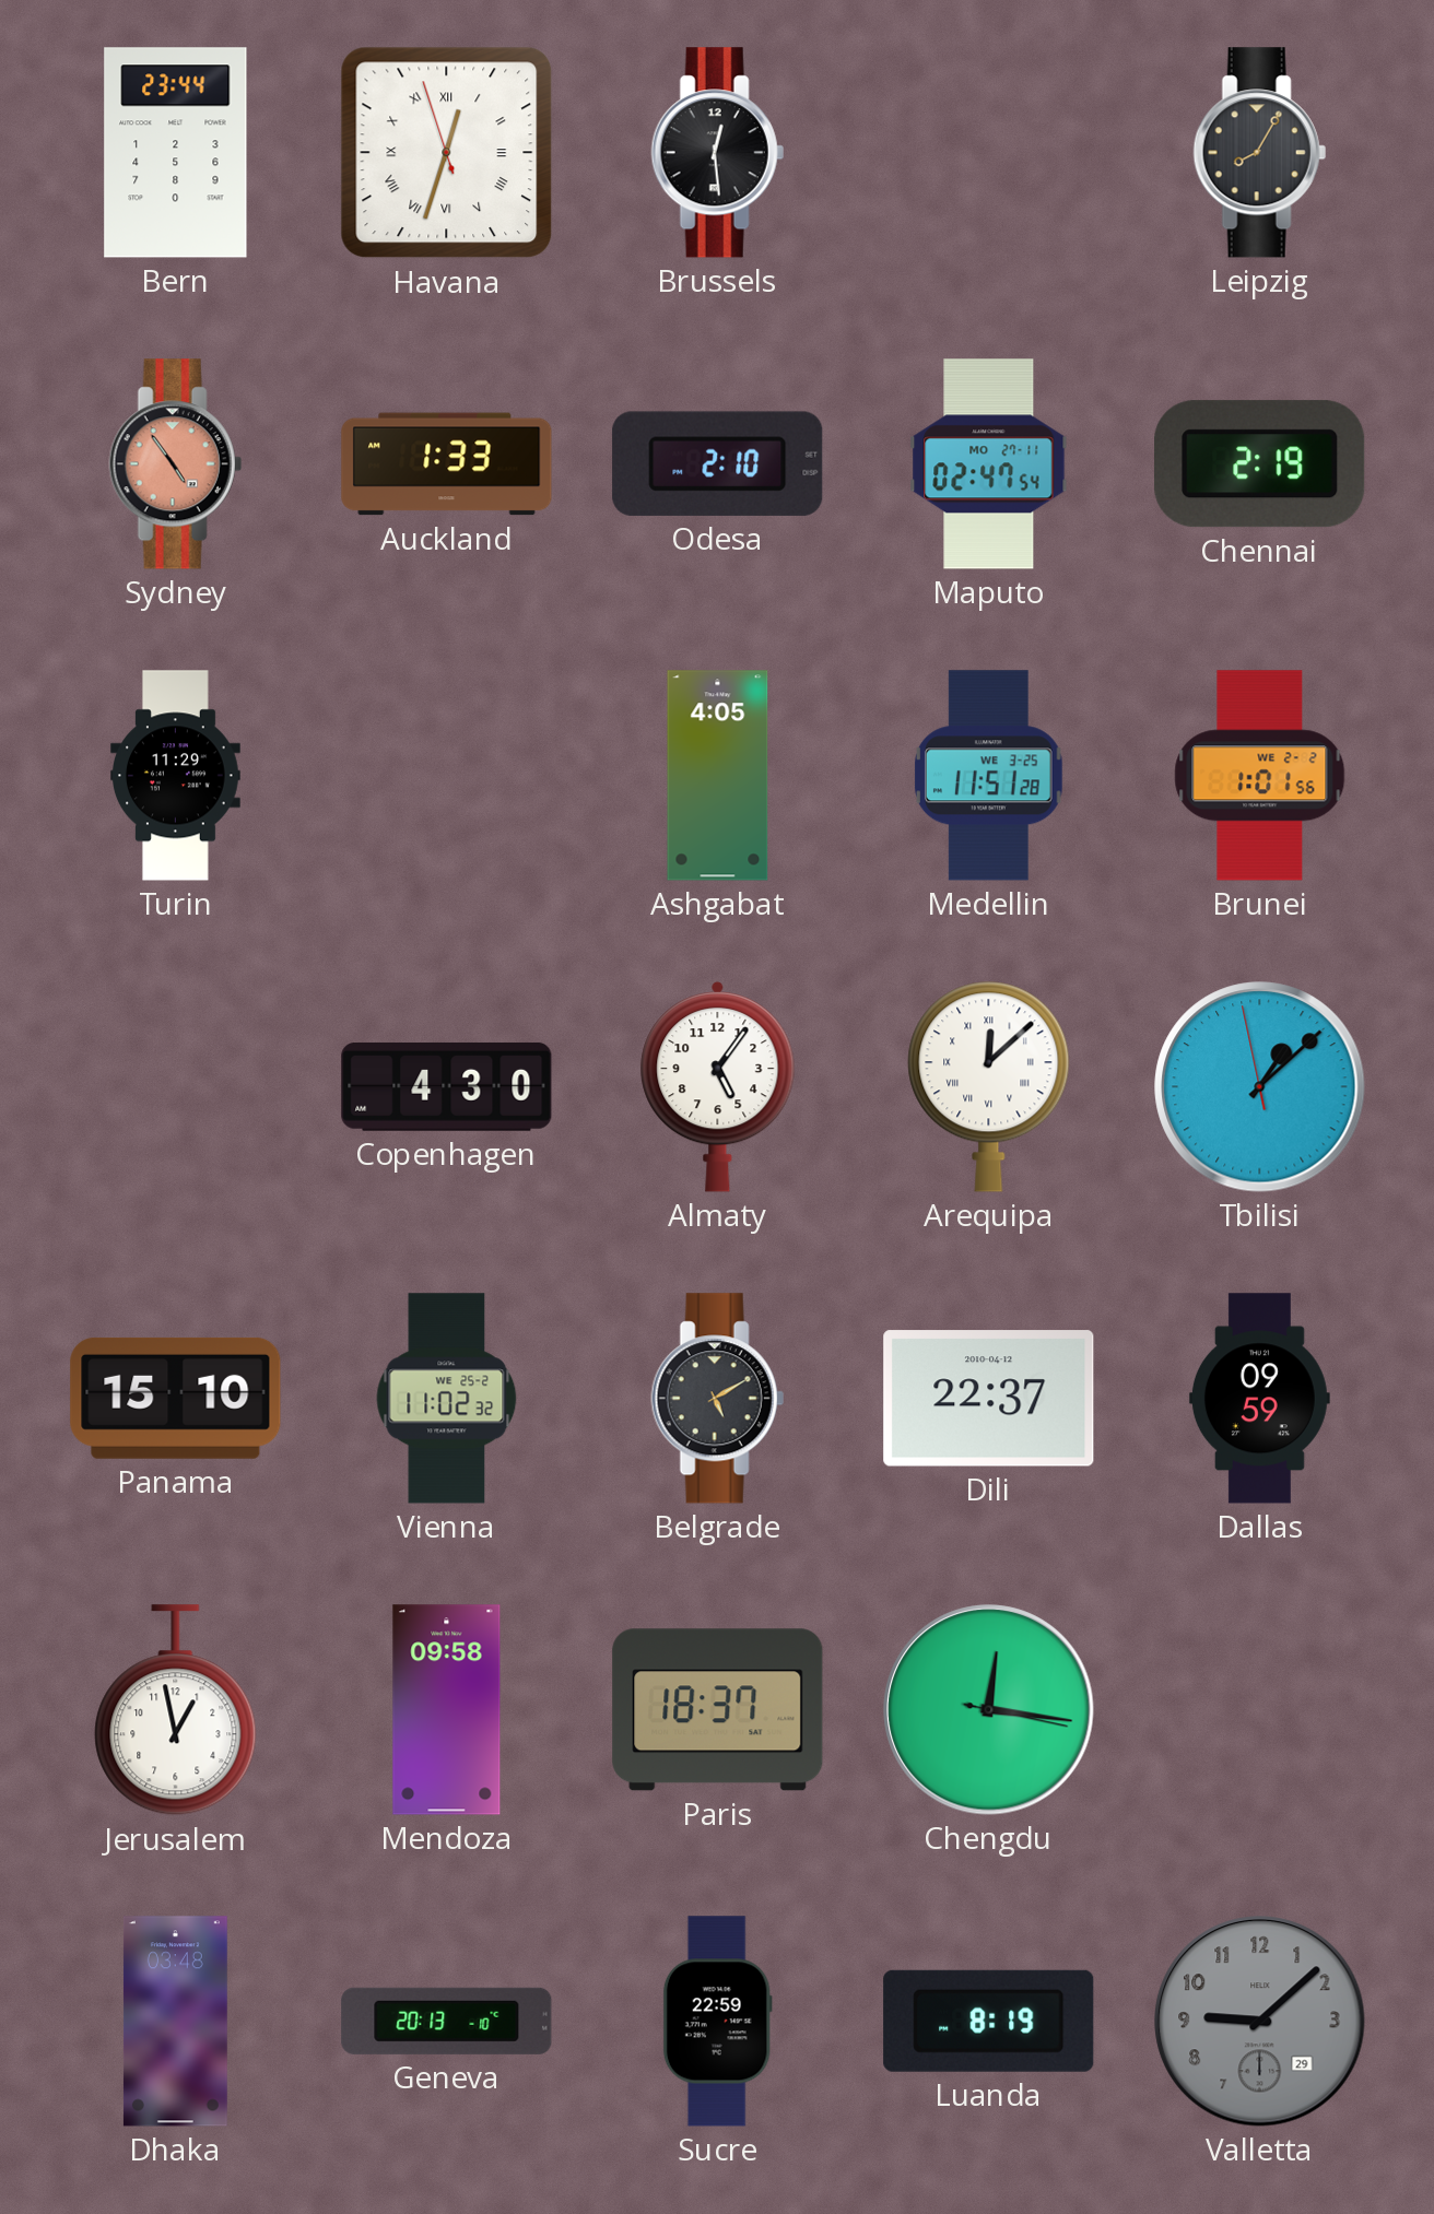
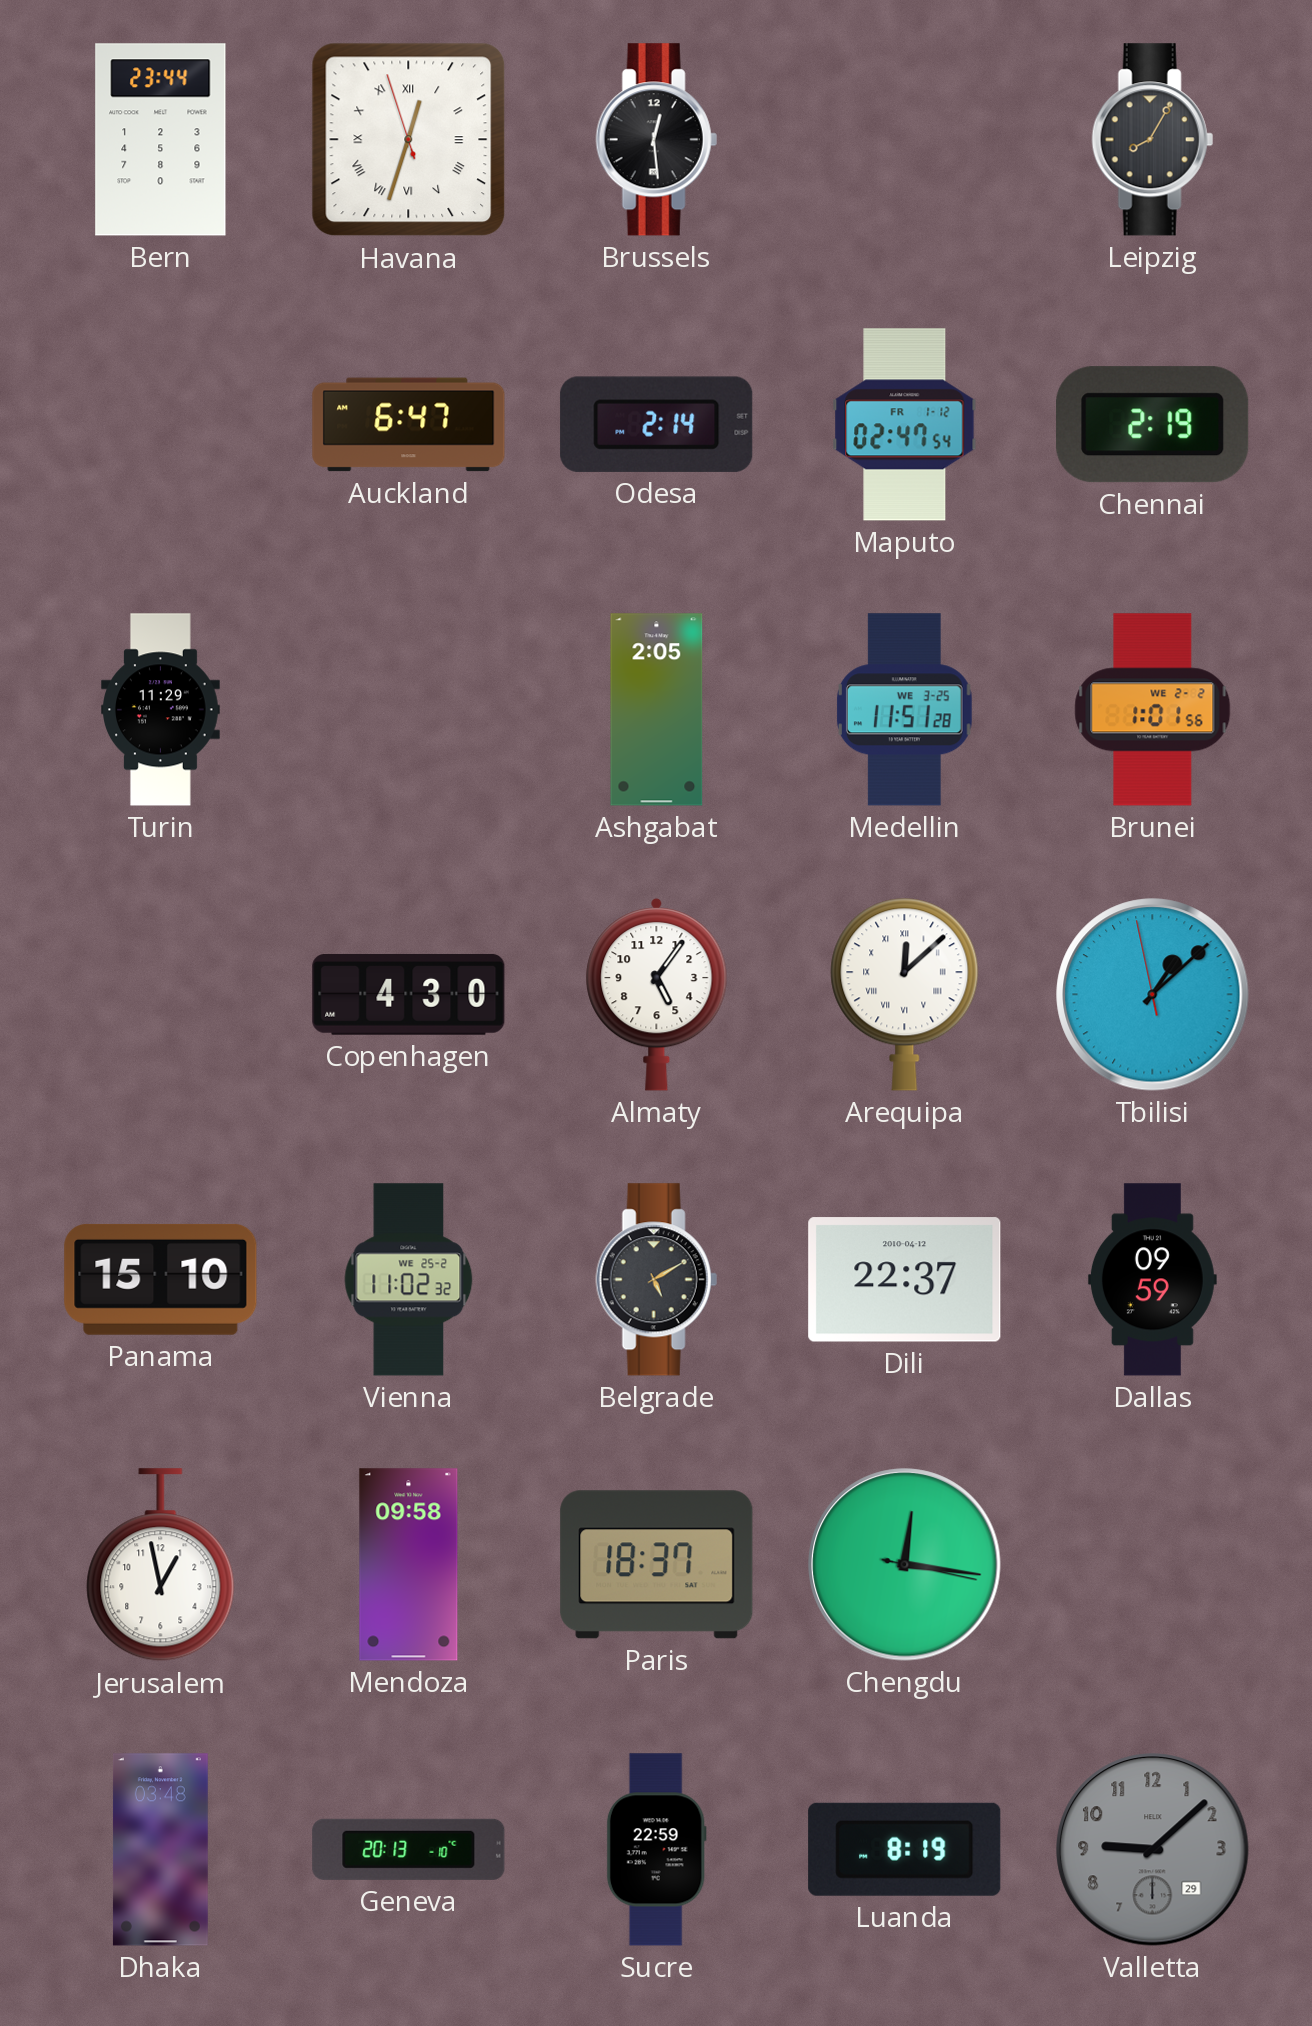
Sydney: 4:54 -> none
Auckland: 1:33 -> 6:47
Odesa: 2:10 -> 2:14
Maputo date: MO 27-11 -> FR 1-12
Ashgabat: 4:05 -> 2:05
